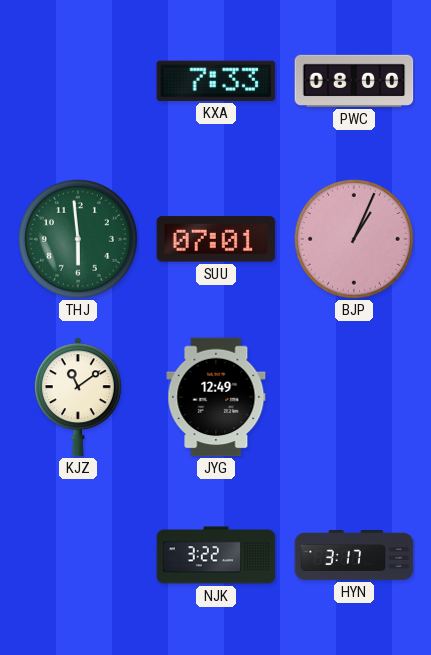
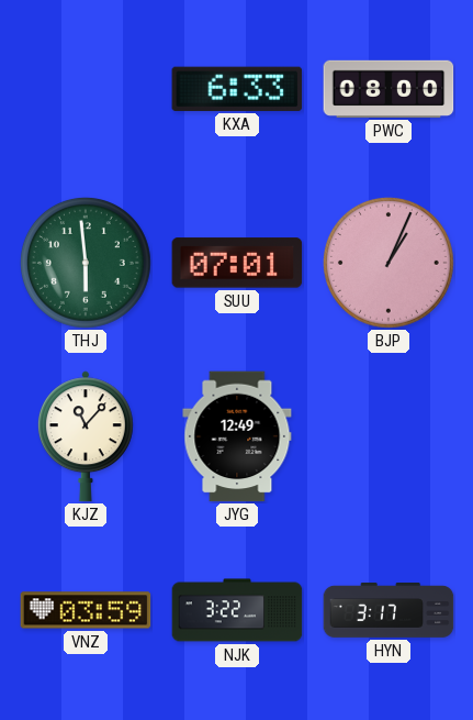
KXA: 7:33 -> 6:33
KJZ: 11:09 -> 11:07
VNZ: none -> 03:59
